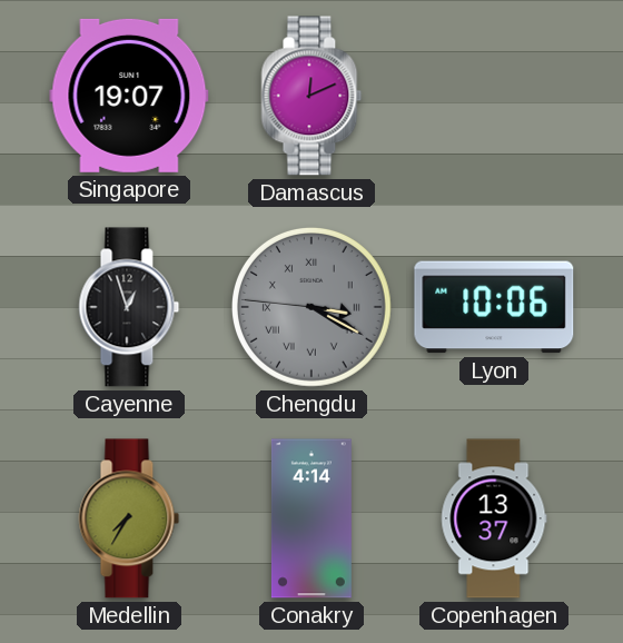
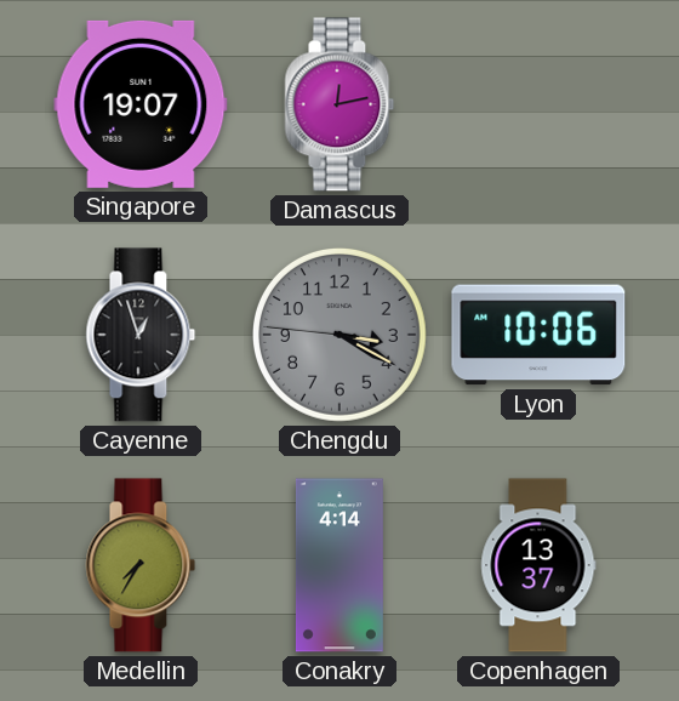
Damascus: 12:11 -> 12:13
Chengdu numerals: Roman -> Arabic
